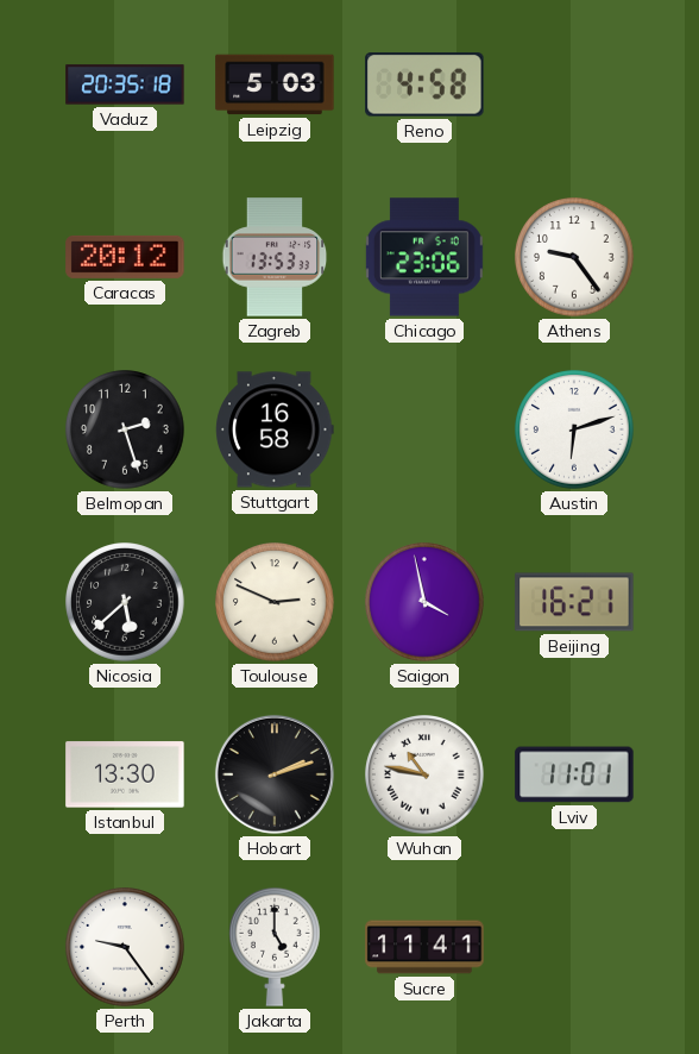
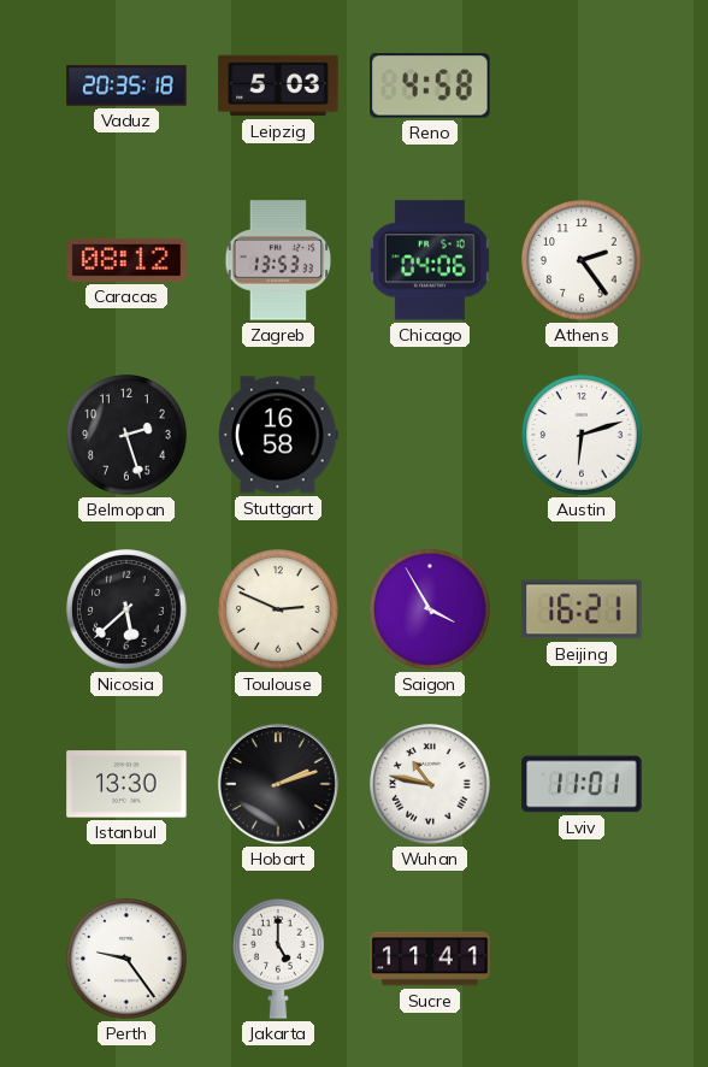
Caracas: 20:12 -> 08:12
Chicago: 23:06 -> 04:06
Athens: 9:24 -> 2:24
Saigon: 3:58 -> 3:55
